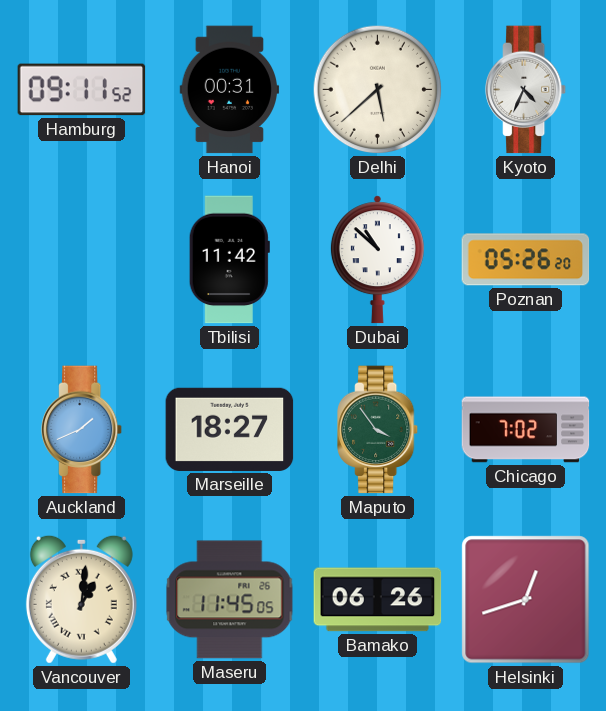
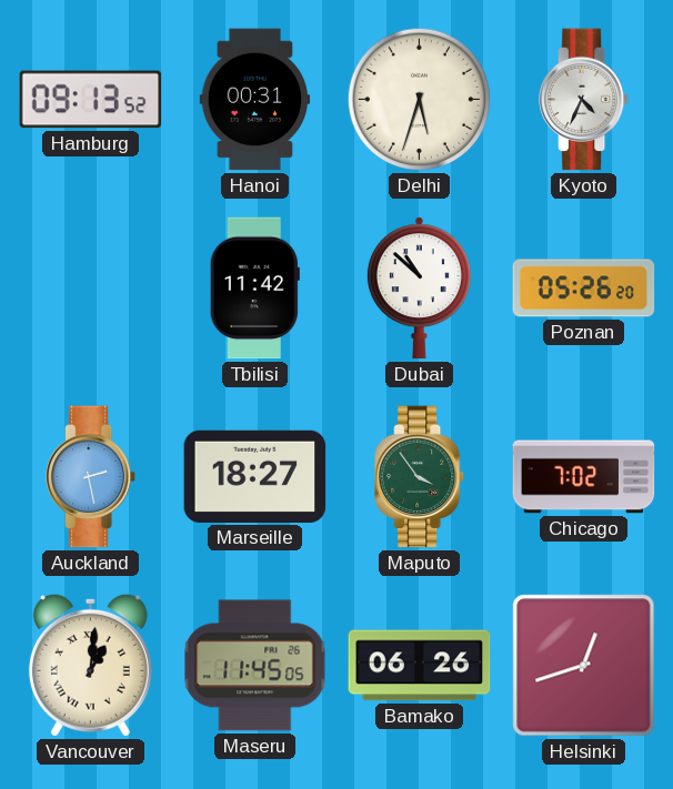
Hamburg: 09:11 -> 09:13
Delhi: 5:38 -> 5:33
Auckland: 1:41 -> 2:28
